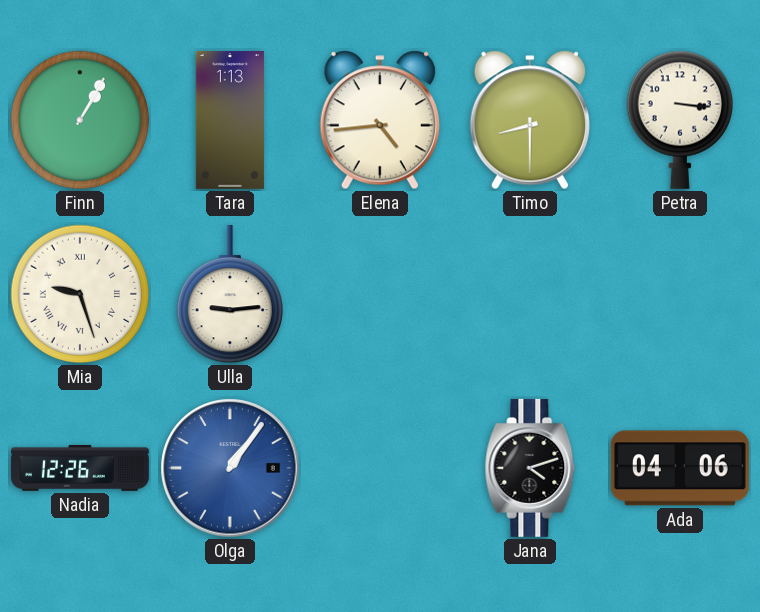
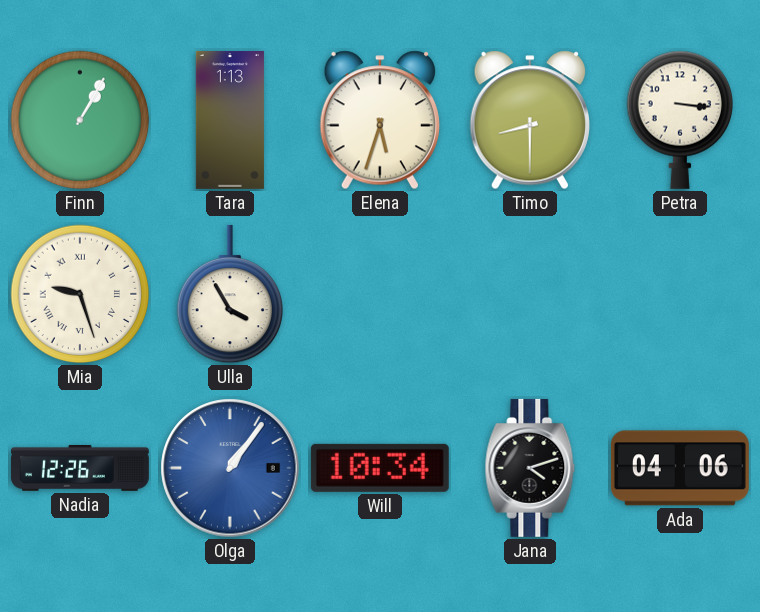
Elena: 4:44 -> 5:33
Ulla: 9:14 -> 3:55
Will: none -> 10:34
